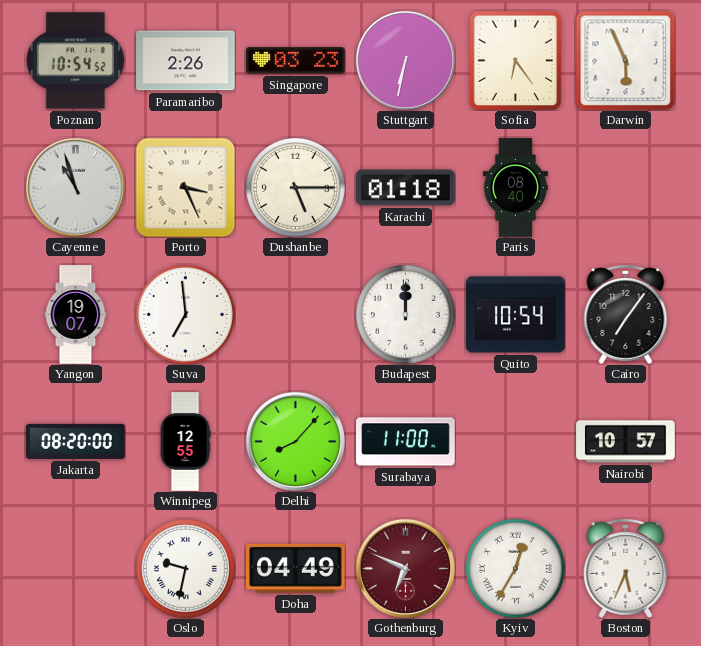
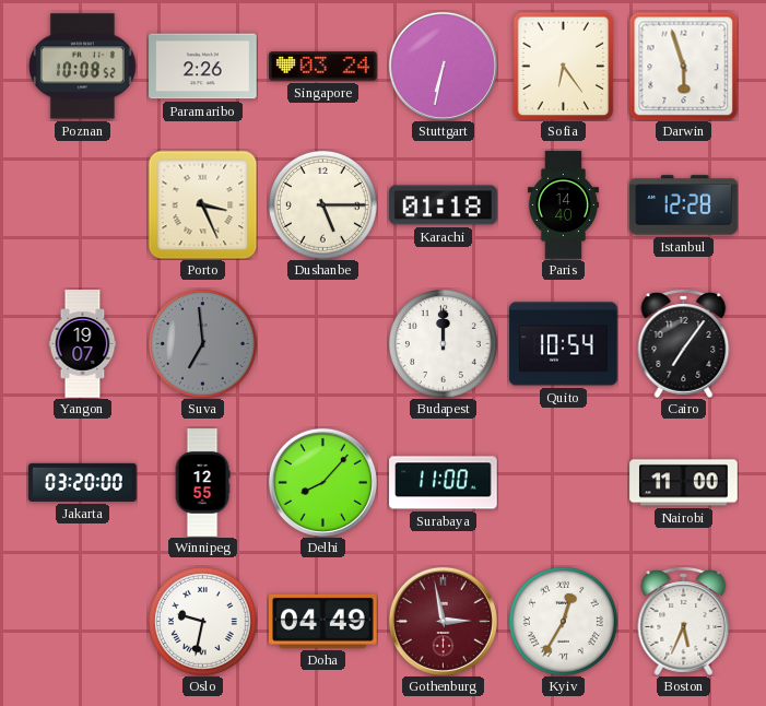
Poznan: 10:54 -> 10:08
Singapore: 03:23 -> 03:24
Darwin: 5:56 -> 5:57
Cayenne: 10:57 -> none
Paris: 08:40 -> 14:40
Istanbul: none -> 12:28
Suva dial: white -> grey
Jakarta: 08:20 -> 03:20
Nairobi: 10:57 -> 11:00
Gothenburg: 6:49 -> 2:58
